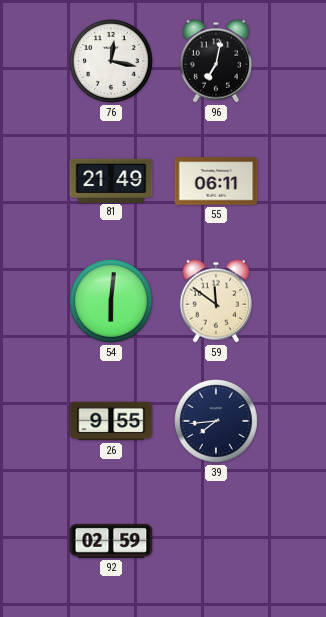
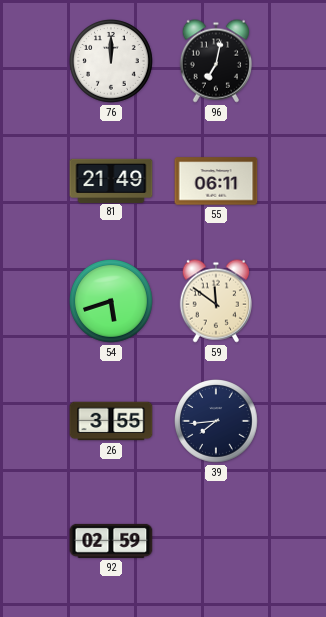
76: 12:17 -> 12:00
54: 6:01 -> 5:42
26: 9:55 -> 3:55
